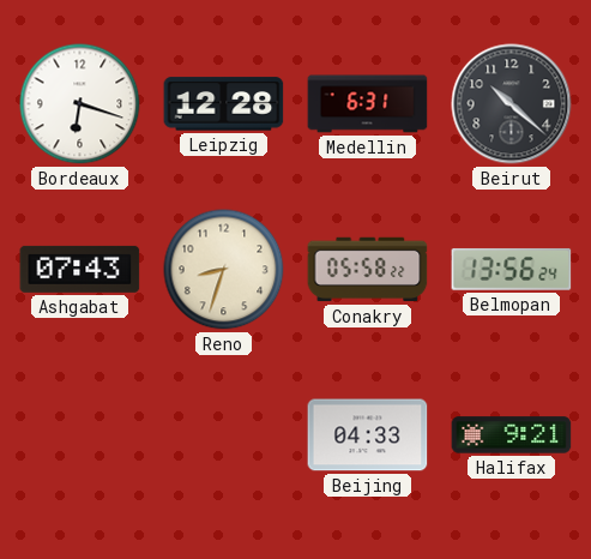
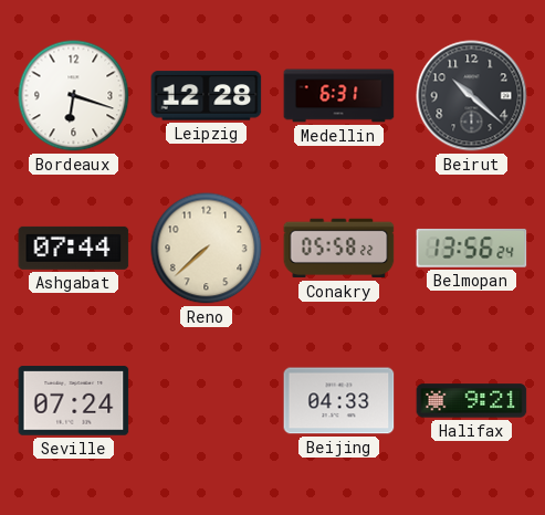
Ashgabat: 07:43 -> 07:44
Reno: 8:33 -> 7:38
Seville: none -> 07:24
